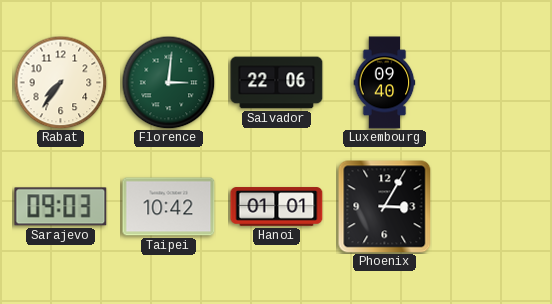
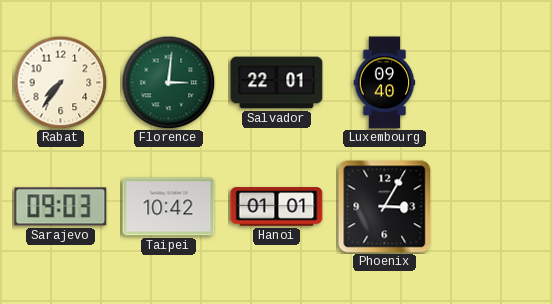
Salvador: 22:06 -> 22:01
